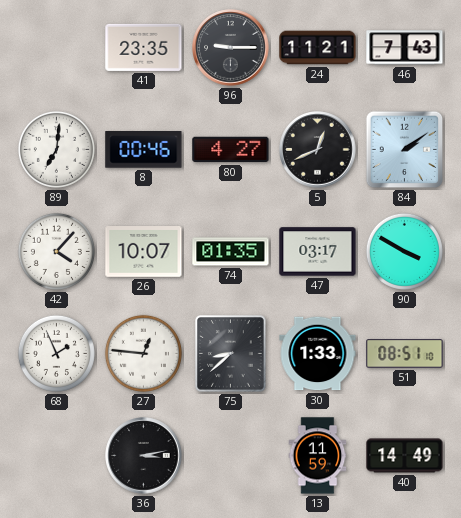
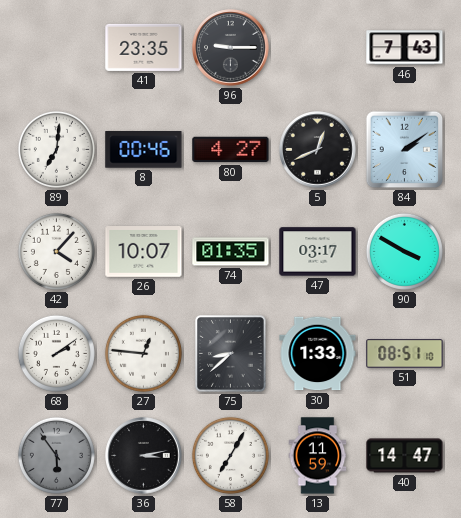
24: 11:21 -> none
68: 1:56 -> 2:09
77: none -> 5:54
58: none -> 7:05
40: 14:49 -> 14:47
